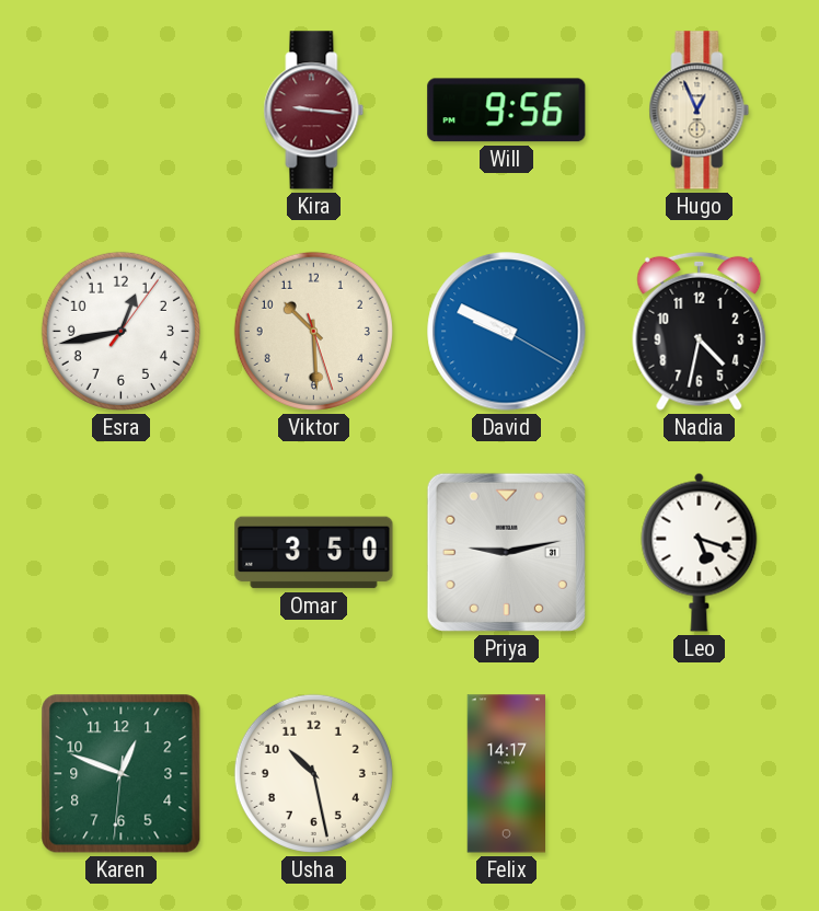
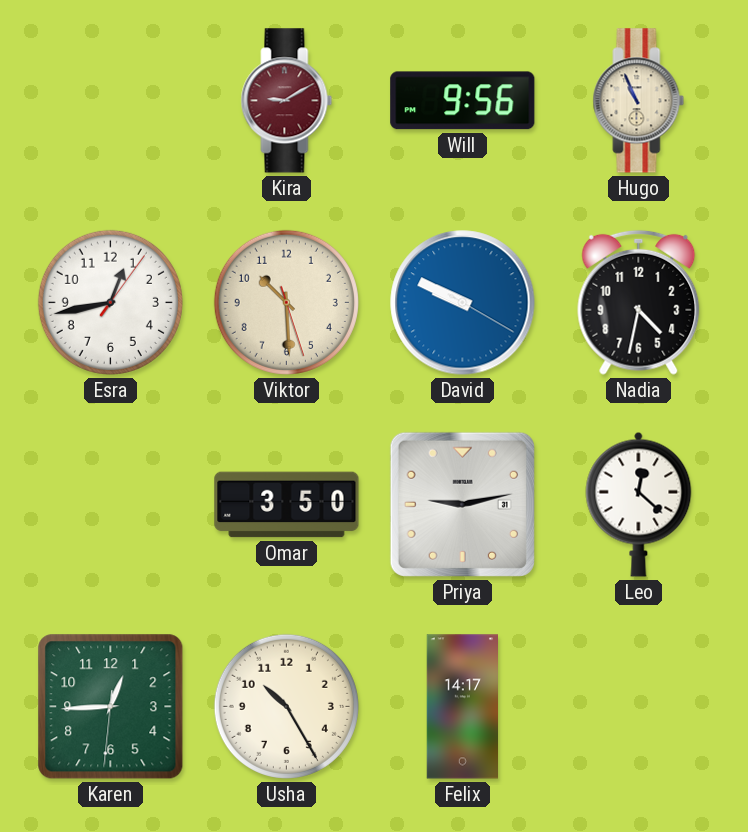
Kira: 9:16 -> 9:10
Hugo: 12:56 -> 10:56
Leo: 5:18 -> 12:22
Karen: 12:48 -> 12:44
Usha: 10:28 -> 10:25
